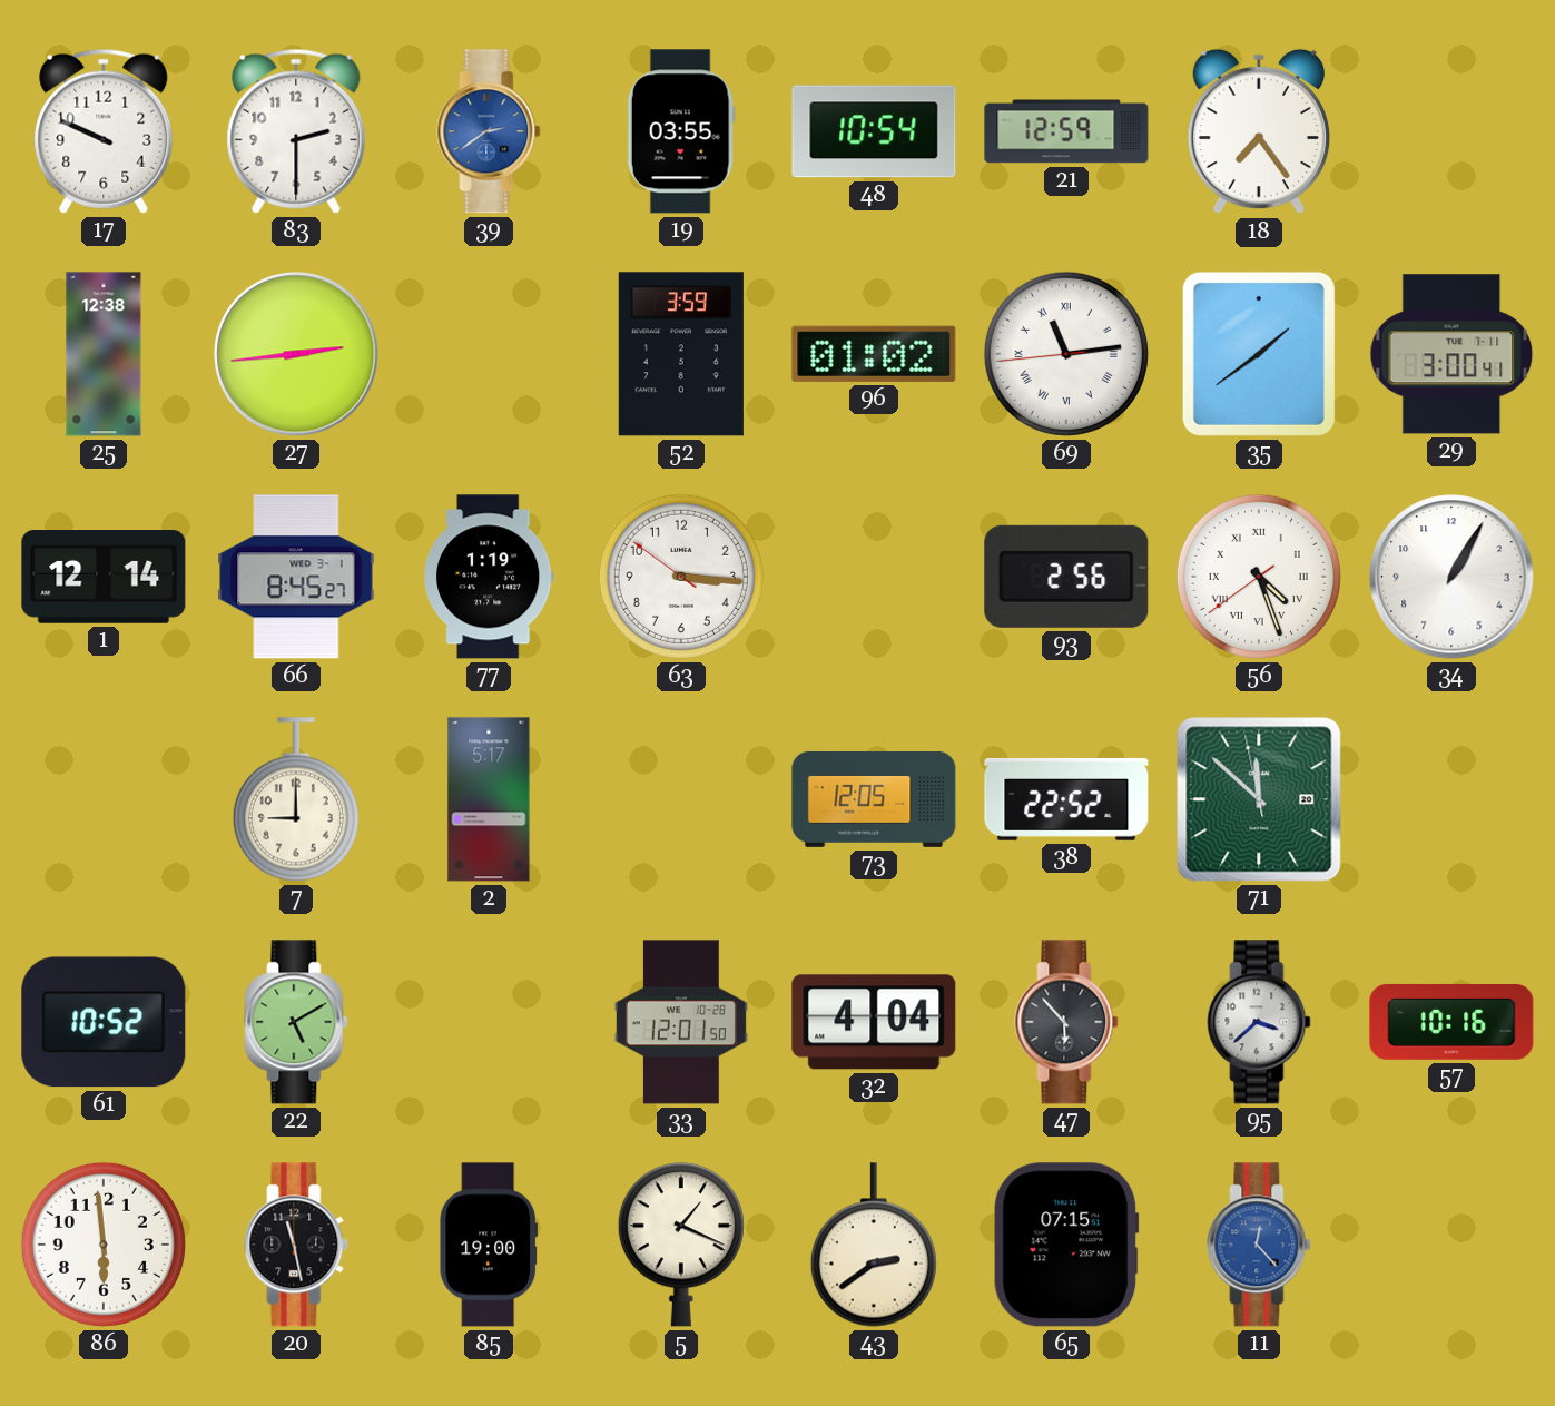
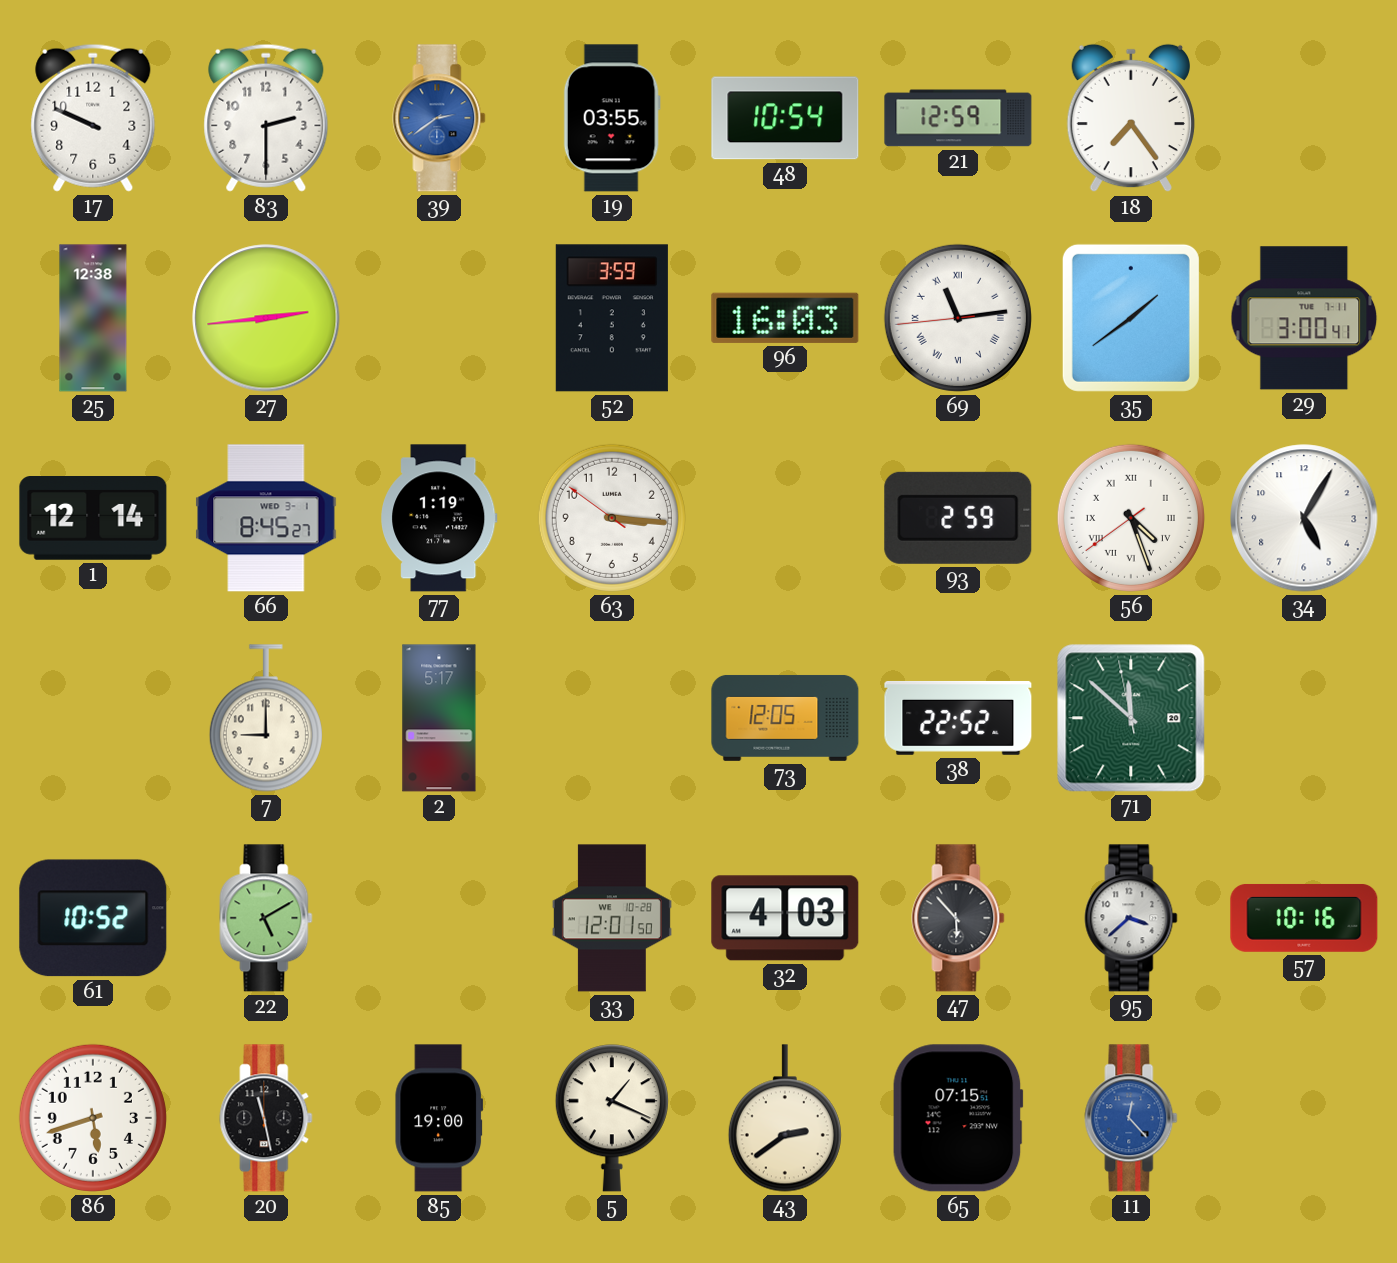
96: 01:02 -> 16:03
93: 2:56 -> 2:59
34: 1:05 -> 5:05
32: 4:04 -> 4:03
86: 5:59 -> 5:42
